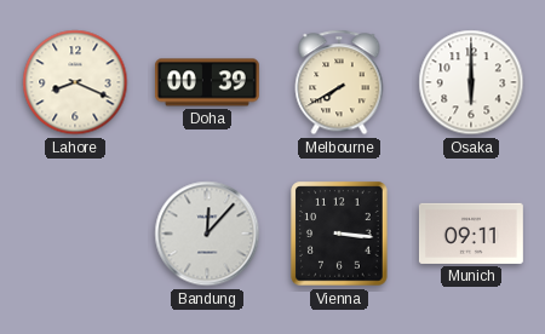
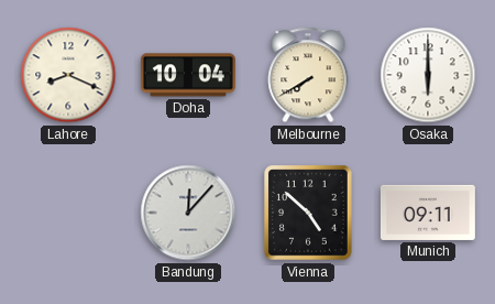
Doha: 00:39 -> 10:04
Vienna: 3:16 -> 4:52
